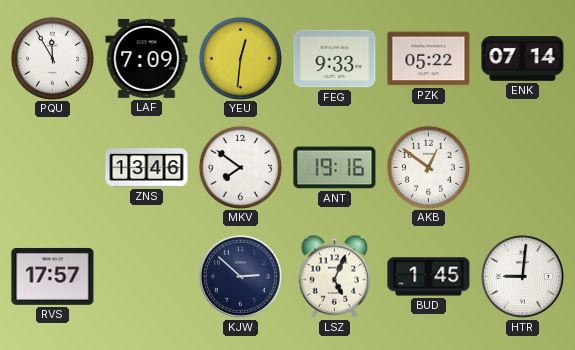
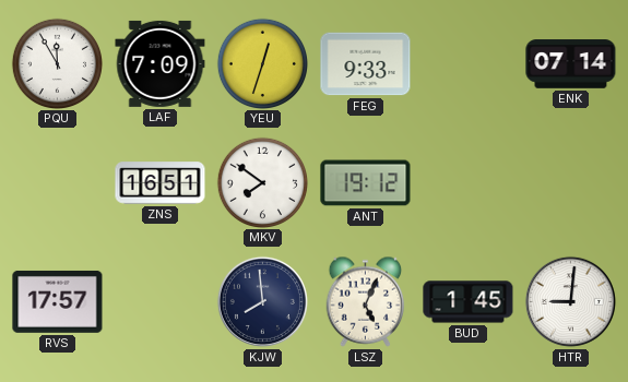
YEU: 12:31 -> 12:33
PZK: 05:22 -> none
ZNS: 13:46 -> 16:51
ANT: 19:16 -> 19:12
AKB: 12:51 -> none
KJW: 2:52 -> 7:59
